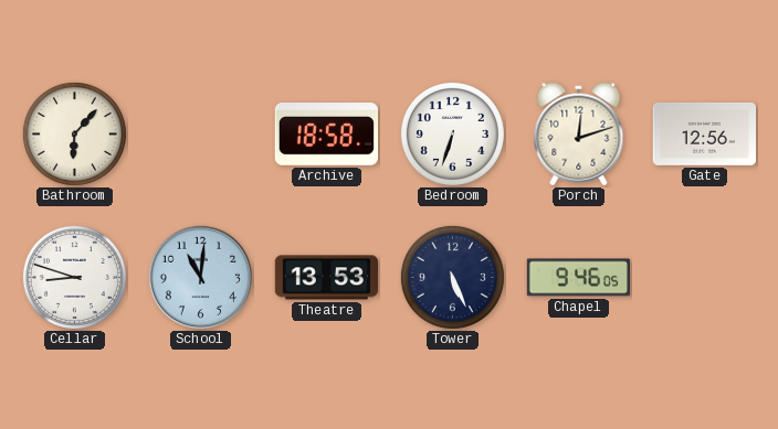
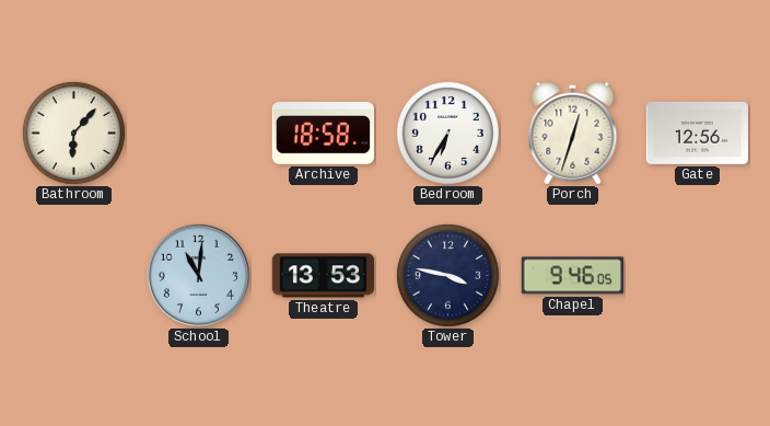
Bedroom: 6:33 -> 6:35
Porch: 12:12 -> 12:33
Cellar: 8:48 -> none
Tower: 5:26 -> 3:47
